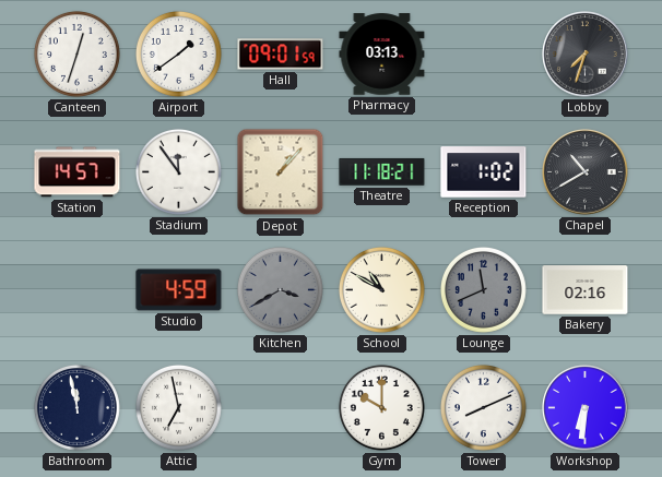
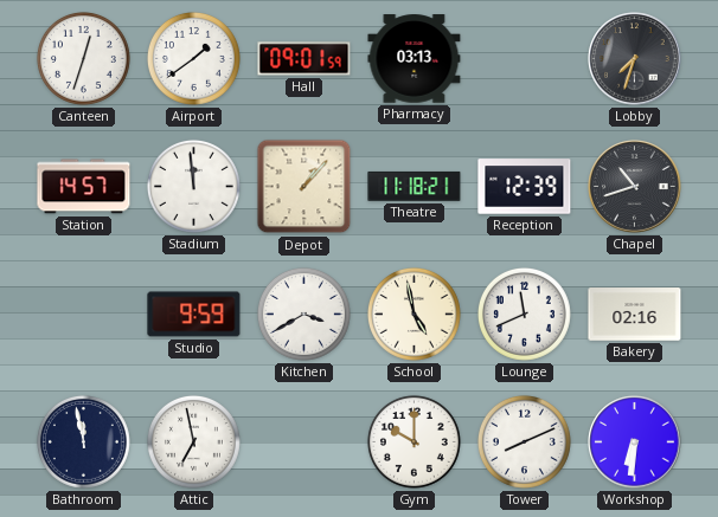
Stadium: 11:54 -> 11:59
Reception: 1:02 -> 12:39
Chapel: 10:40 -> 10:42
Studio: 4:59 -> 9:59
Kitchen dial: grey -> white
School: 10:50 -> 4:58
Lounge dial: grey -> white
